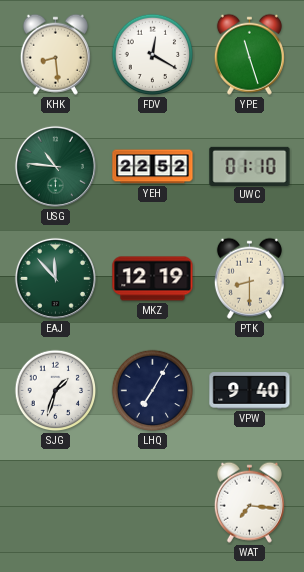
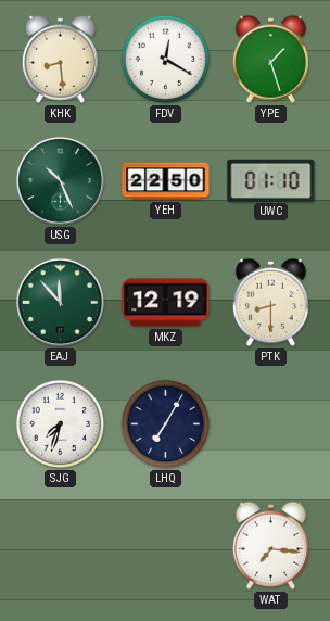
YPE: 11:27 -> 1:27
USG: 10:46 -> 10:26
YEH: 22:52 -> 22:50
SJG: 1:33 -> 7:33
VPW: 9:40 -> none
